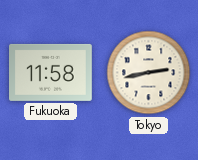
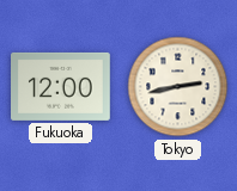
Fukuoka: 11:58 -> 12:00
